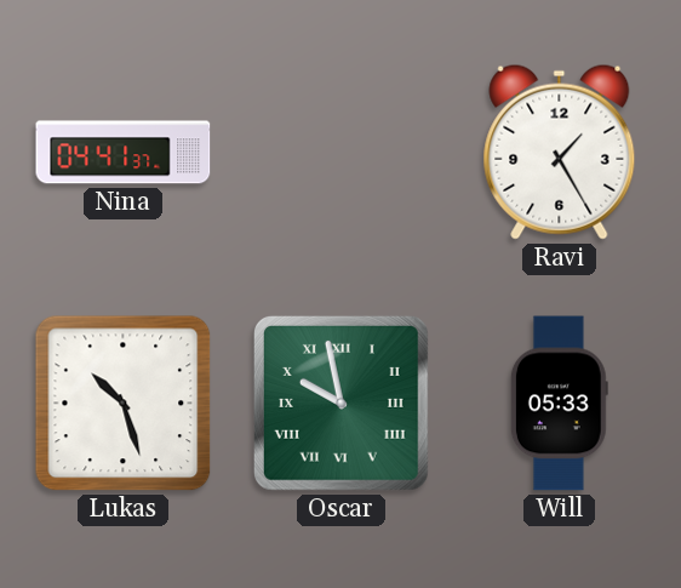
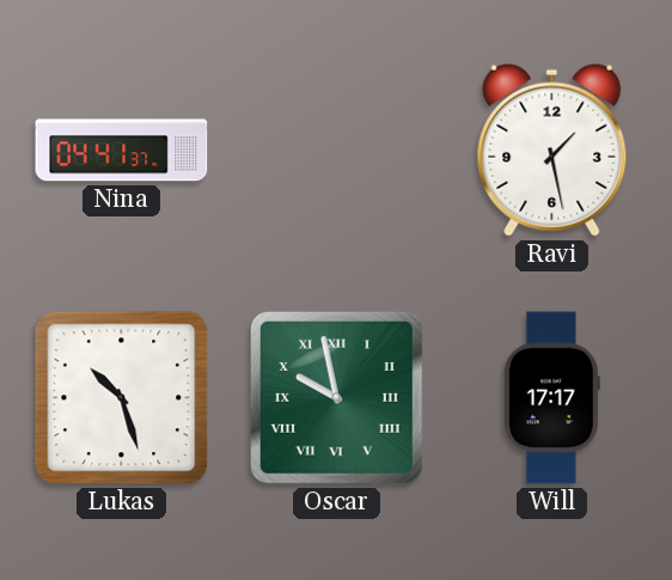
Ravi: 1:25 -> 1:28
Will: 05:33 -> 17:17
